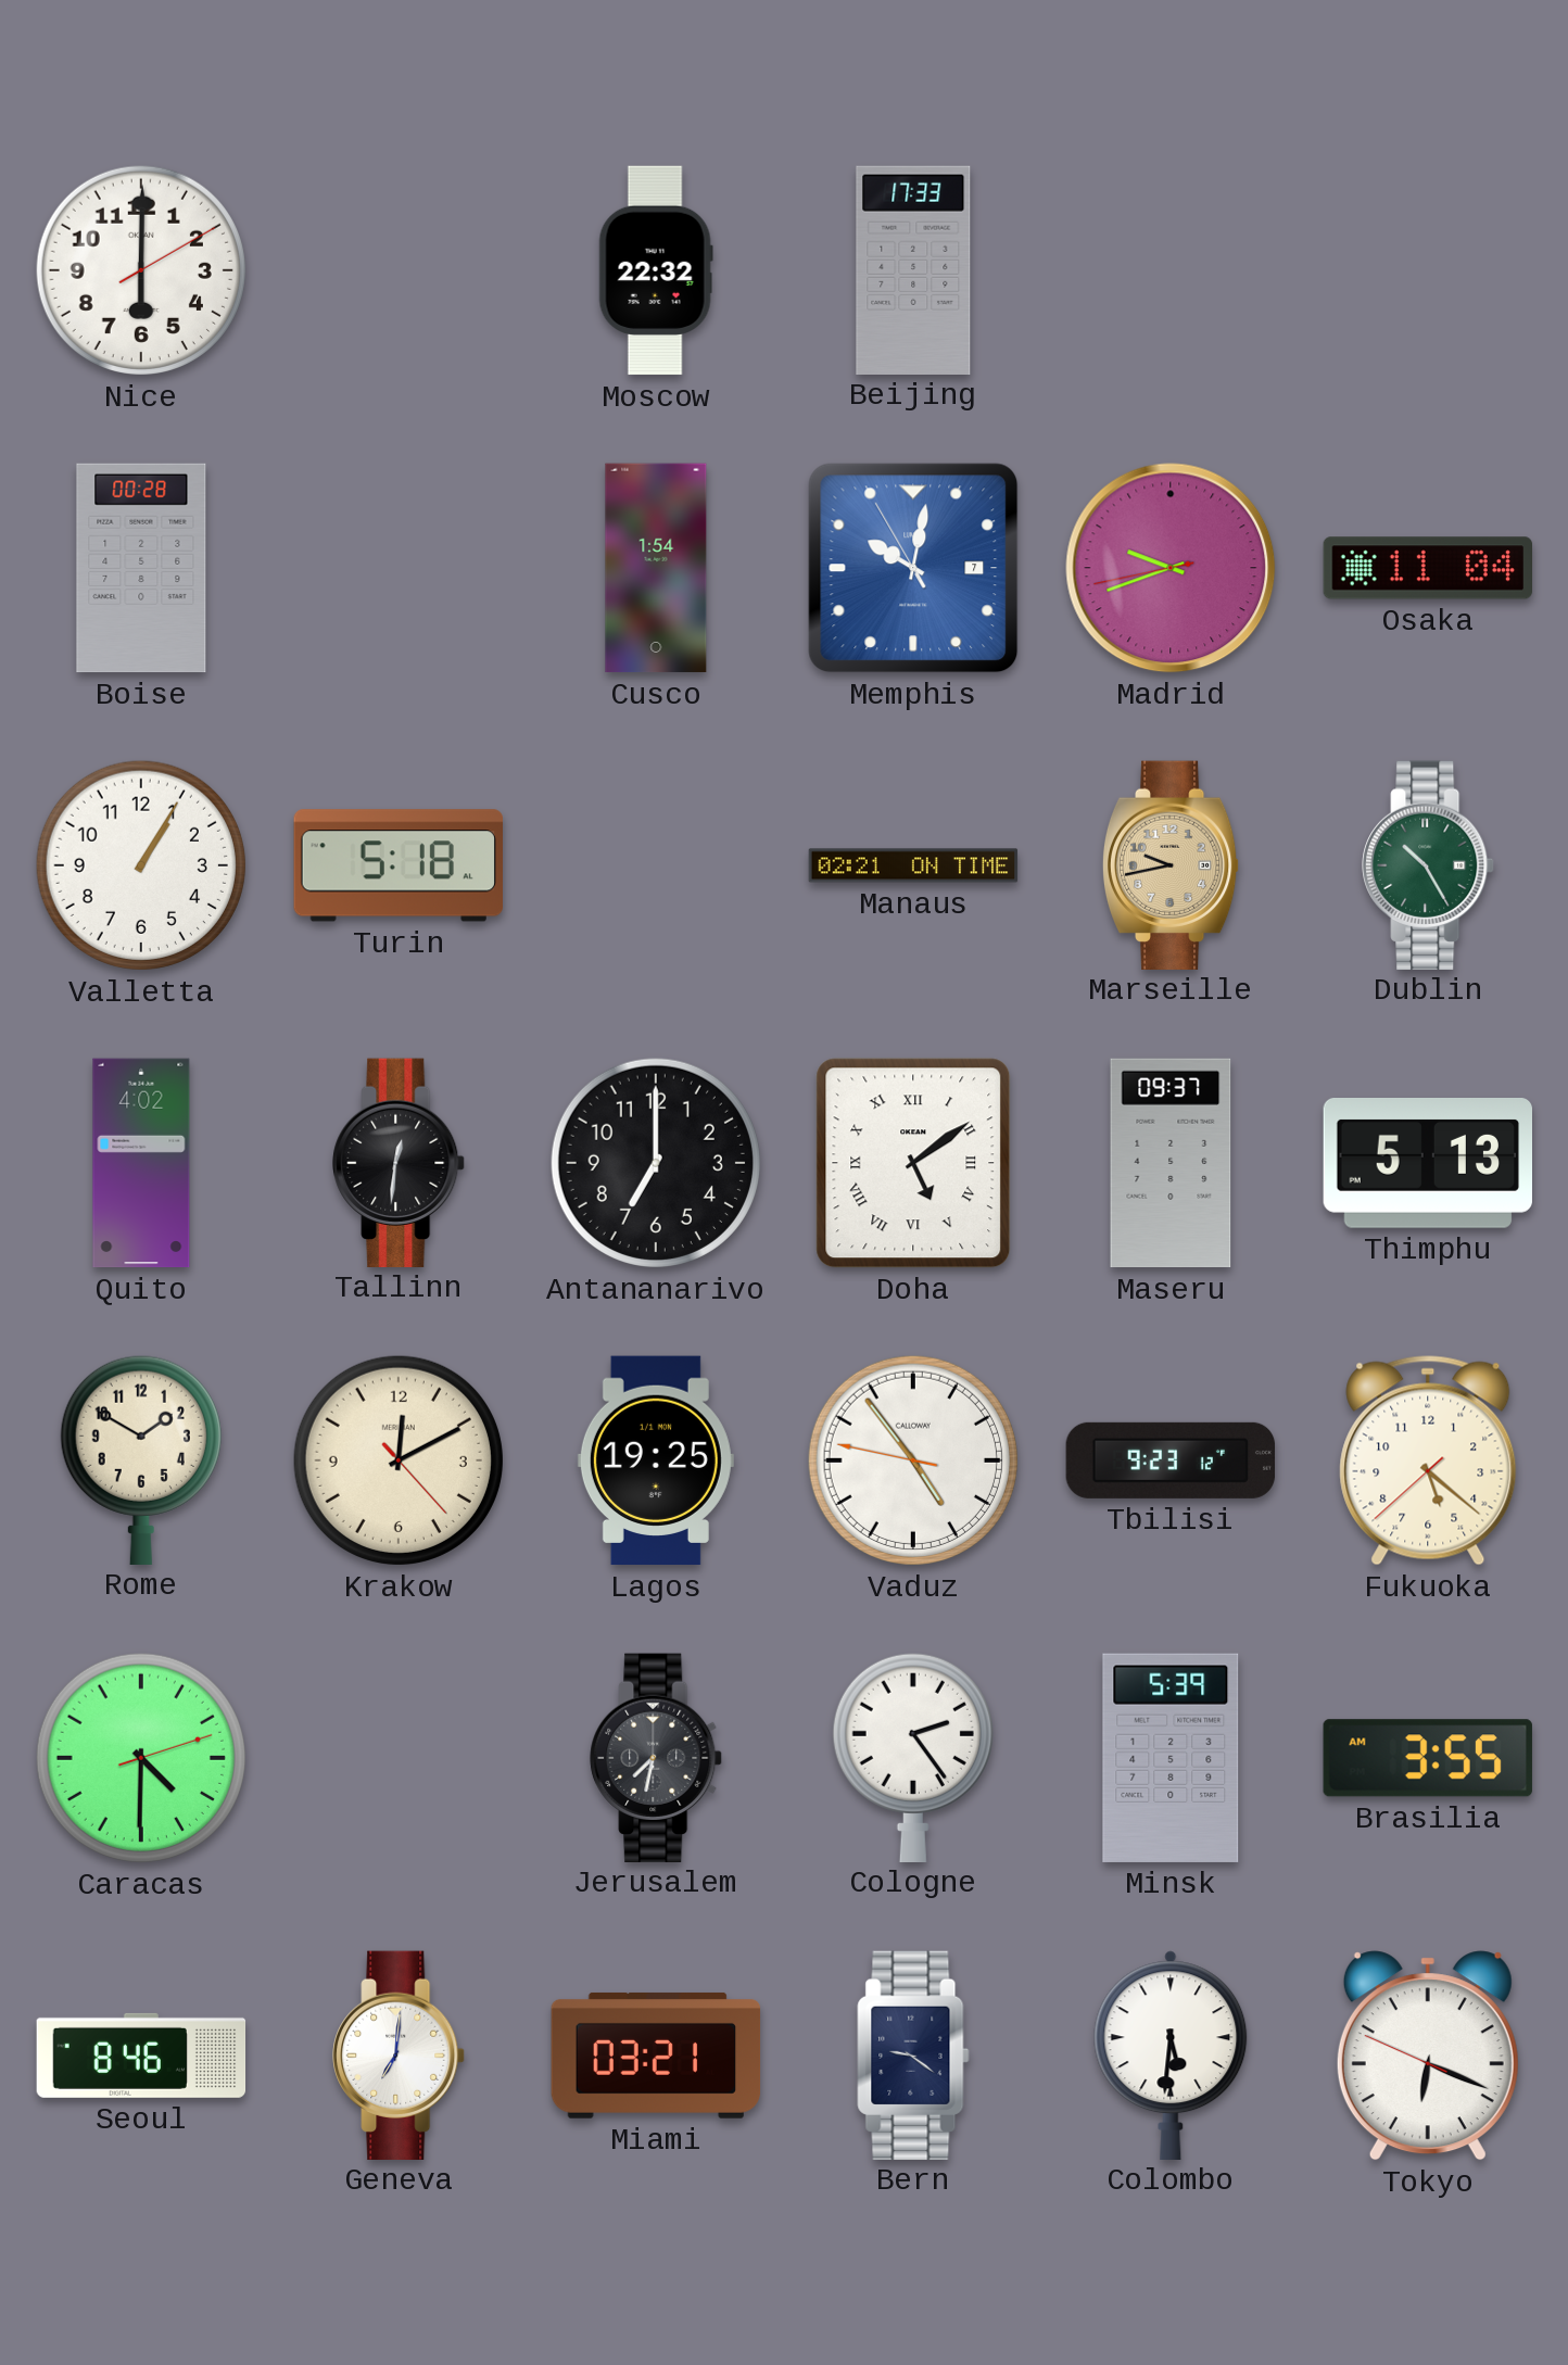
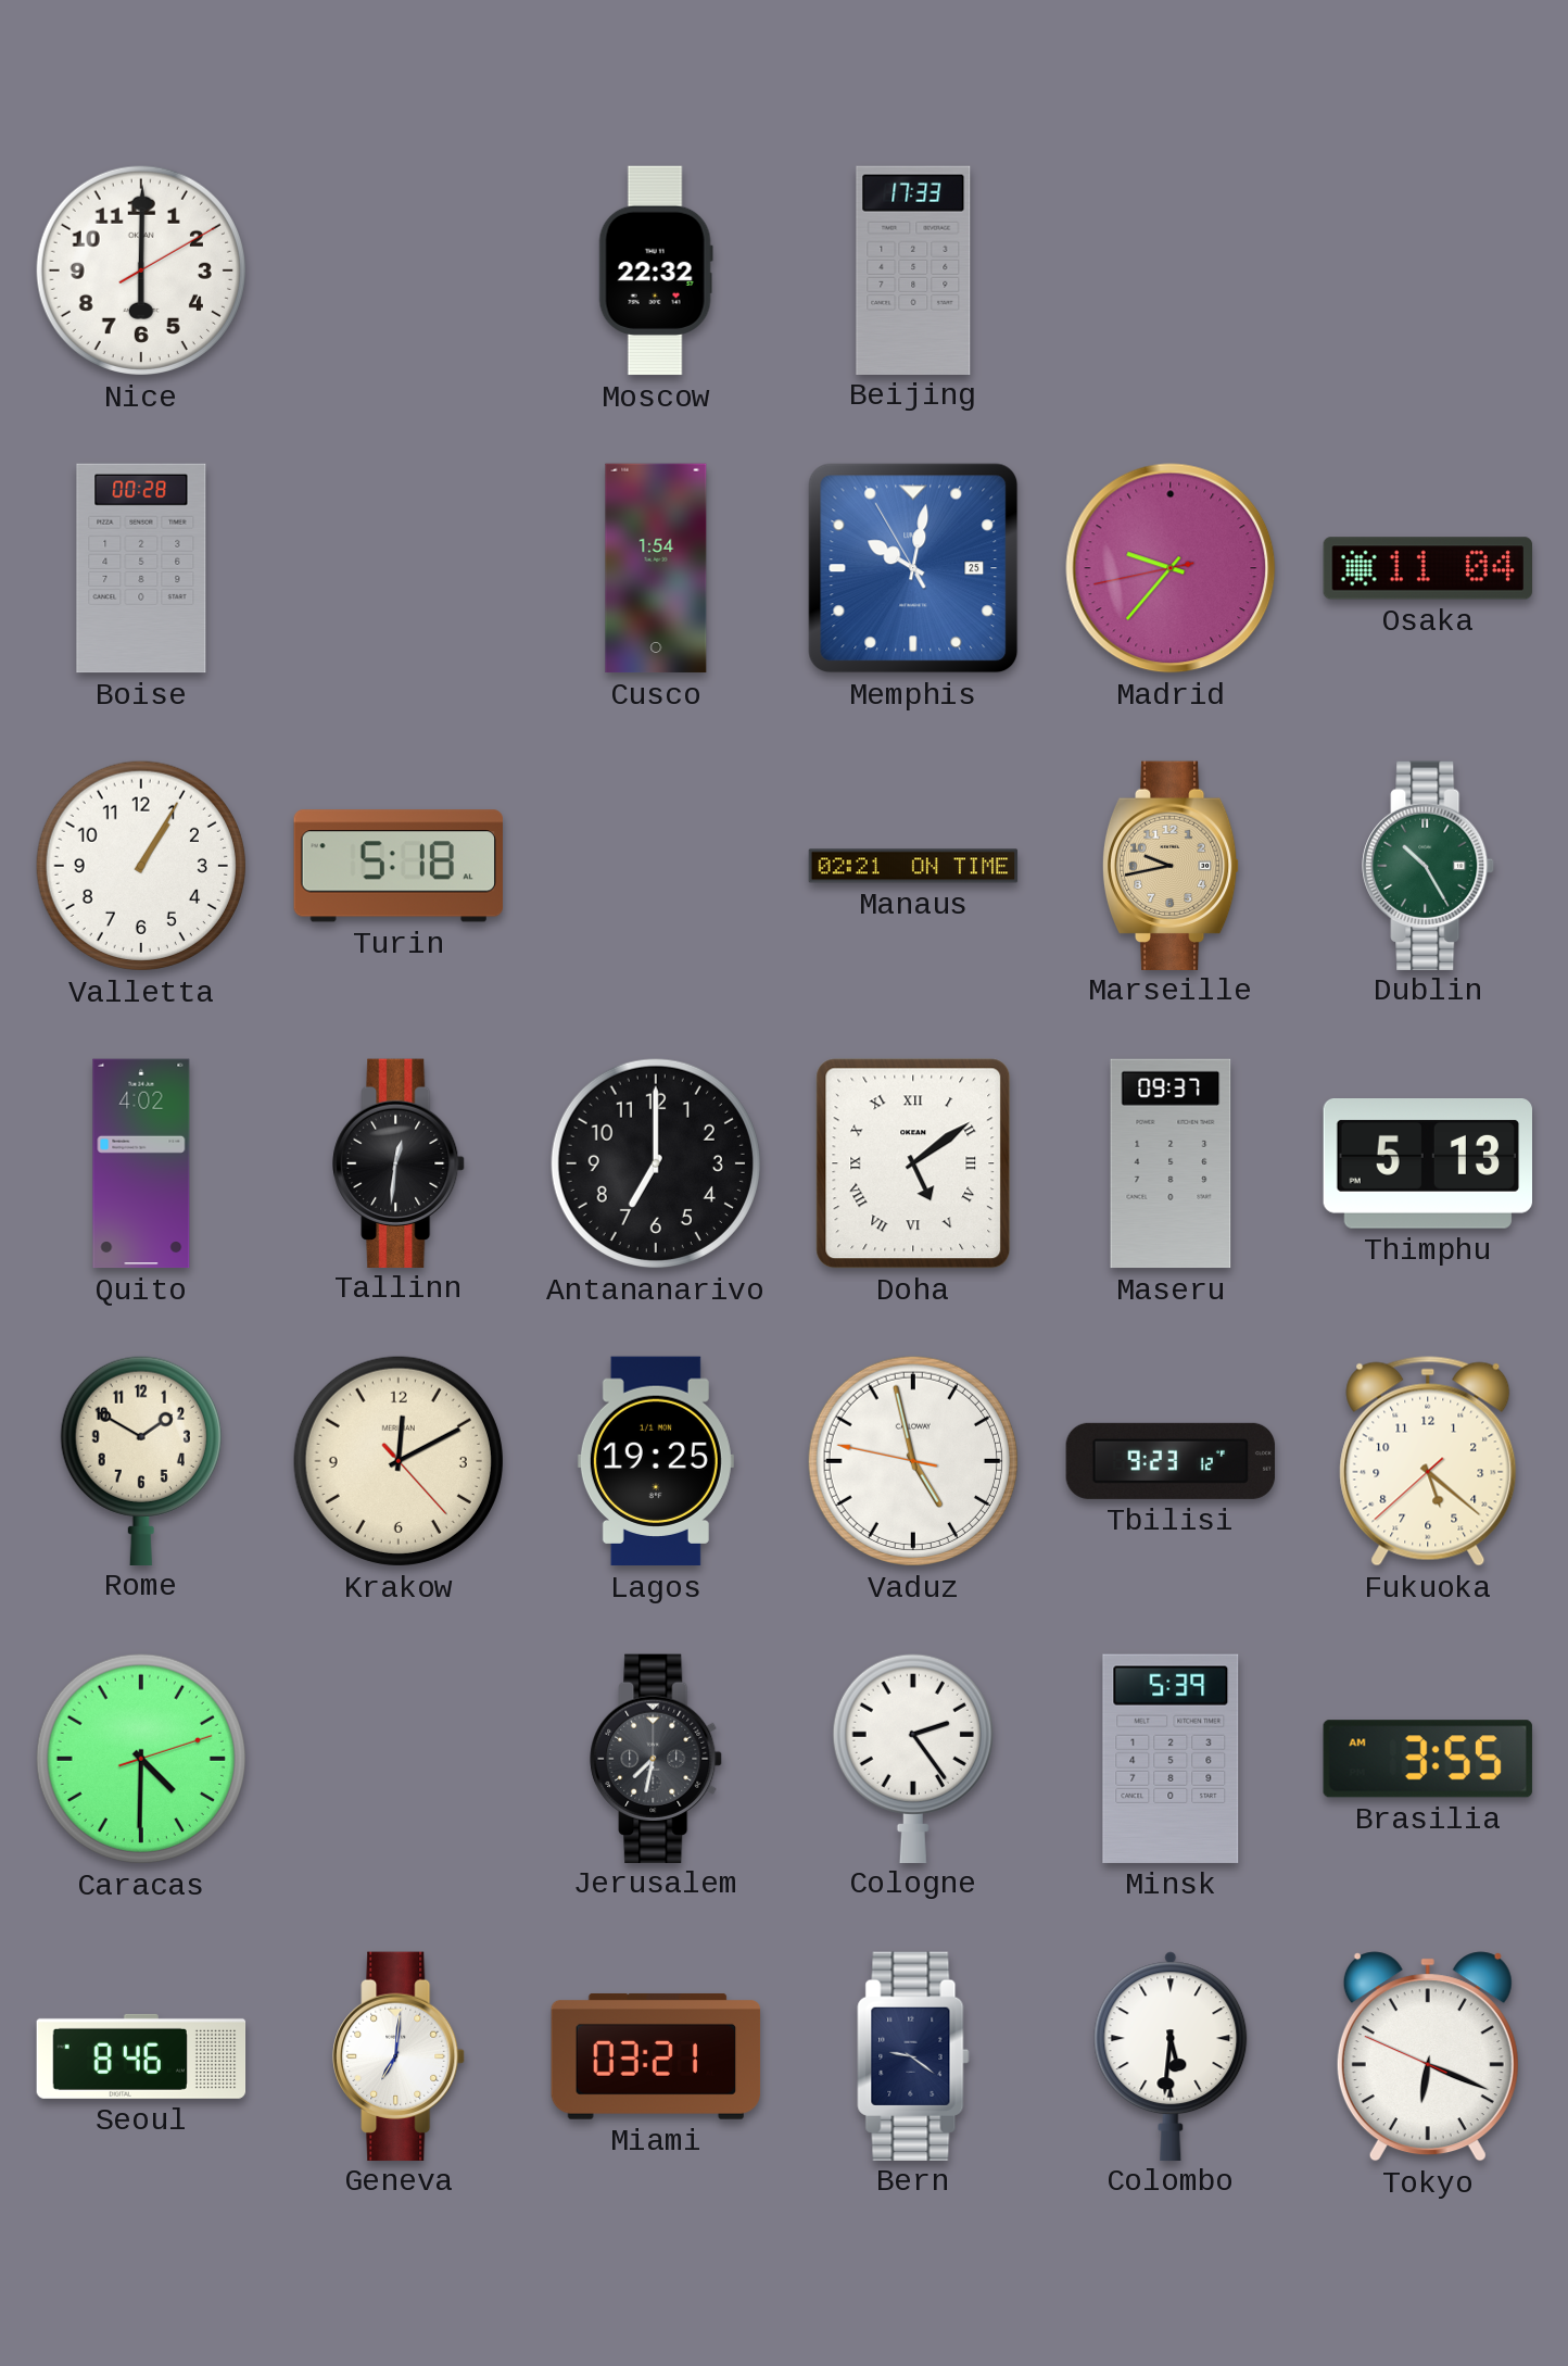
Memphis date: 7 -> 25
Madrid: 9:41 -> 9:36
Vaduz: 4:53 -> 4:57
